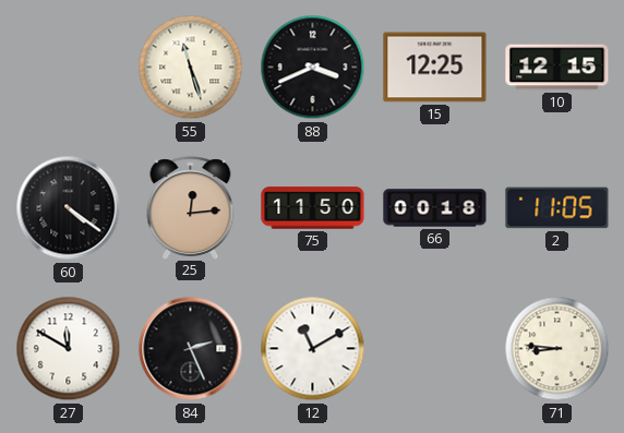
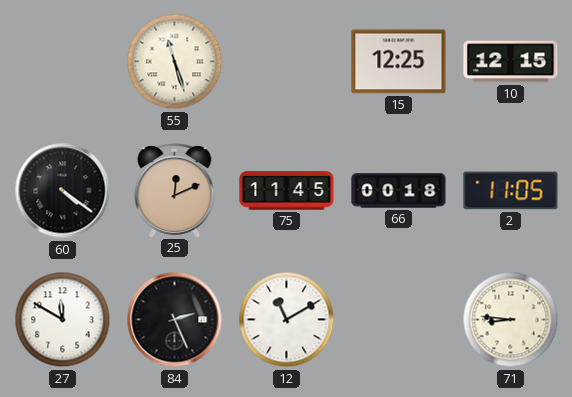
88: 3:41 -> none
25: 12:14 -> 12:11
75: 11:50 -> 11:45
